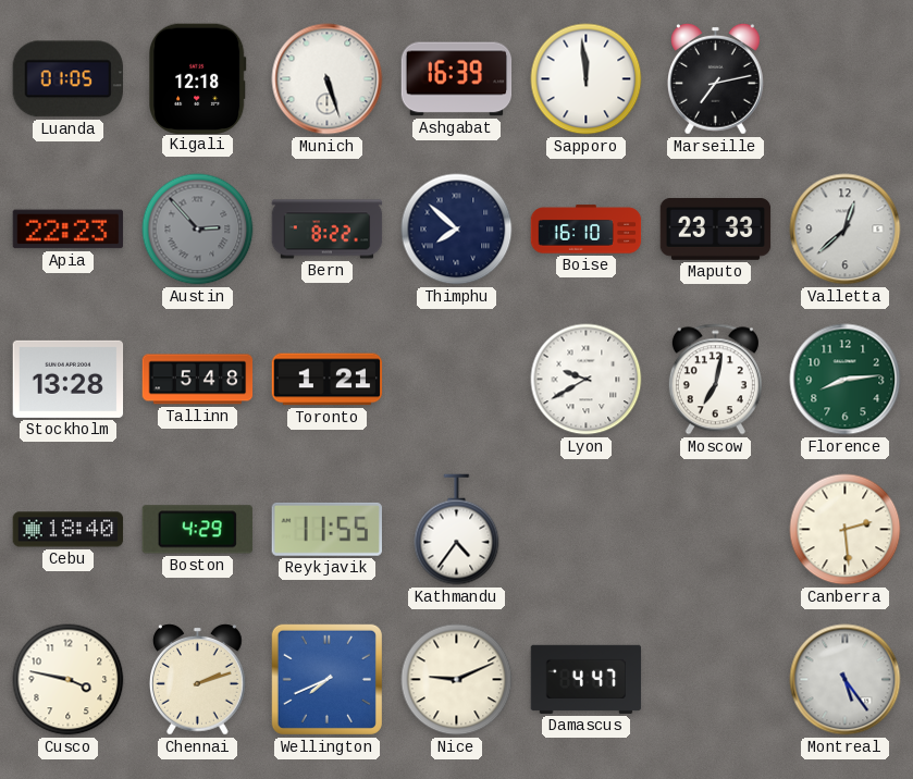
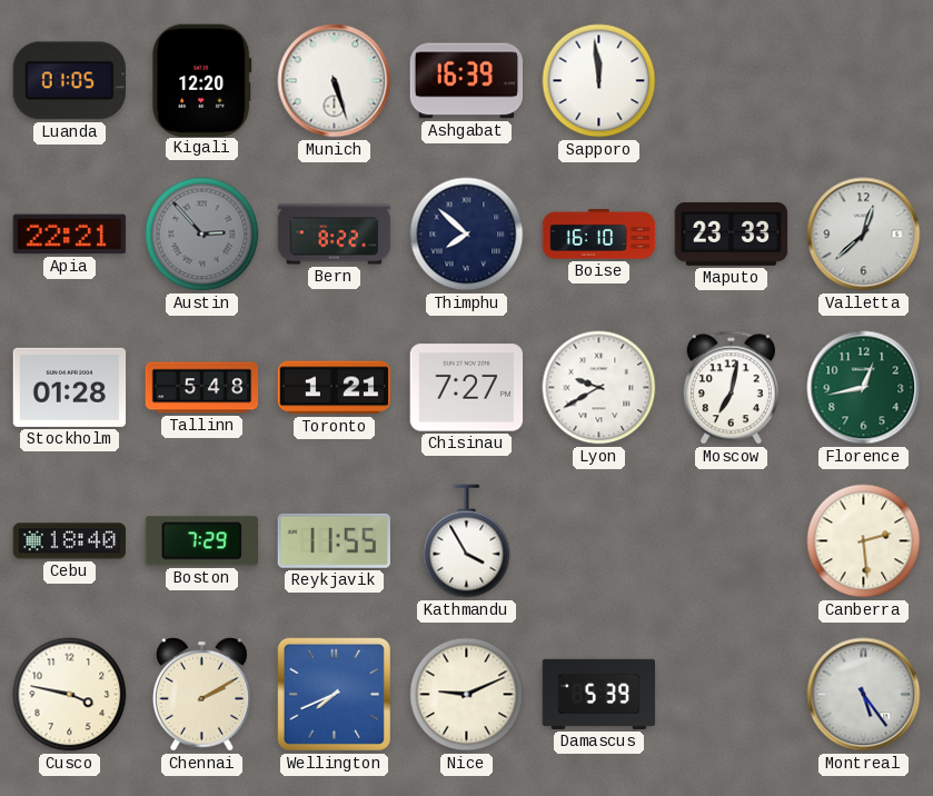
Kigali: 12:18 -> 12:20
Marseille: 7:13 -> none
Apia: 22:23 -> 22:21
Stockholm: 13:28 -> 01:28
Chisinau: none -> 7:27
Florence: 8:14 -> 12:43
Boston: 4:29 -> 7:29
Kathmandu: 4:36 -> 3:55
Chennai: 2:12 -> 2:10
Damascus: 4:47 -> 5:39
